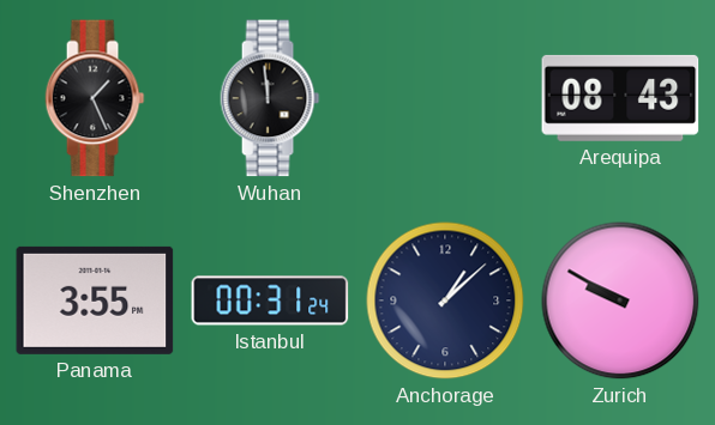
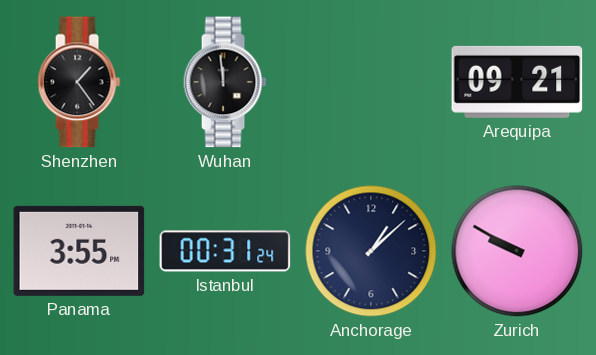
Shenzhen: 1:26 -> 1:24
Arequipa: 08:43 -> 09:21
